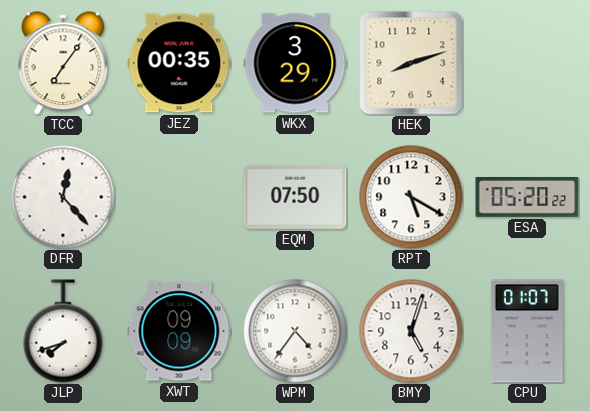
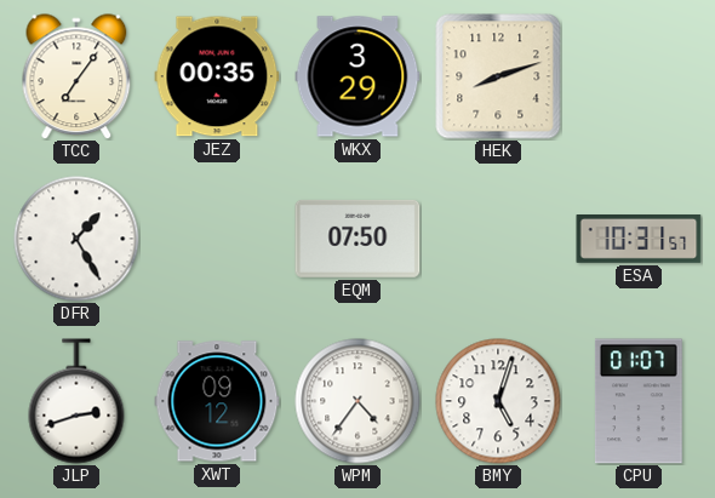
DFR: 12:23 -> 1:25
RPT: 5:20 -> none
ESA: 05:20 -> 10:31
JLP: 7:42 -> 2:42
XWT: 09:09 -> 09:12
